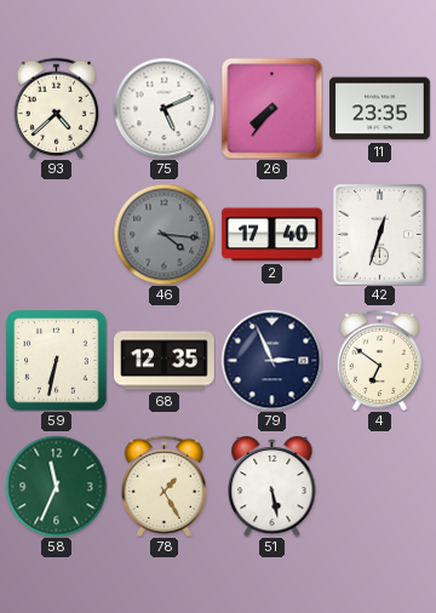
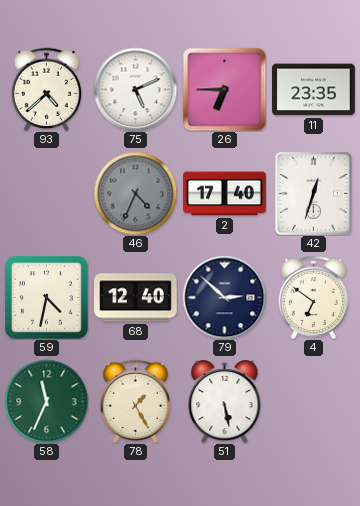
26: 7:36 -> 6:45
46: 4:16 -> 4:34
59: 6:32 -> 4:32
68: 12:35 -> 12:40
79: 2:56 -> 2:52
